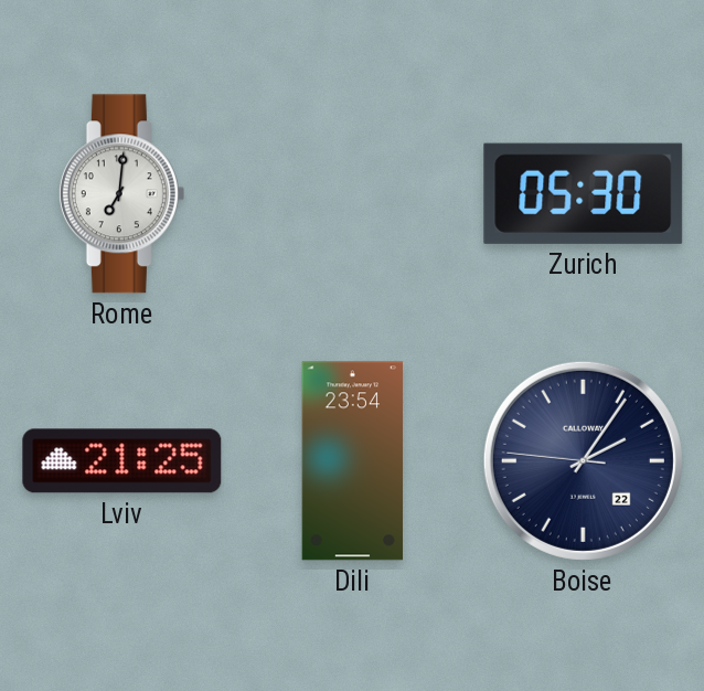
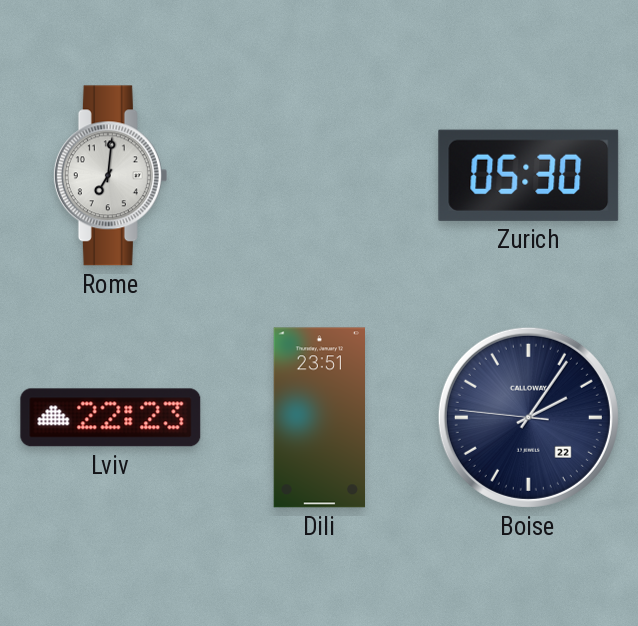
Lviv: 21:25 -> 22:23
Dili: 23:54 -> 23:51
